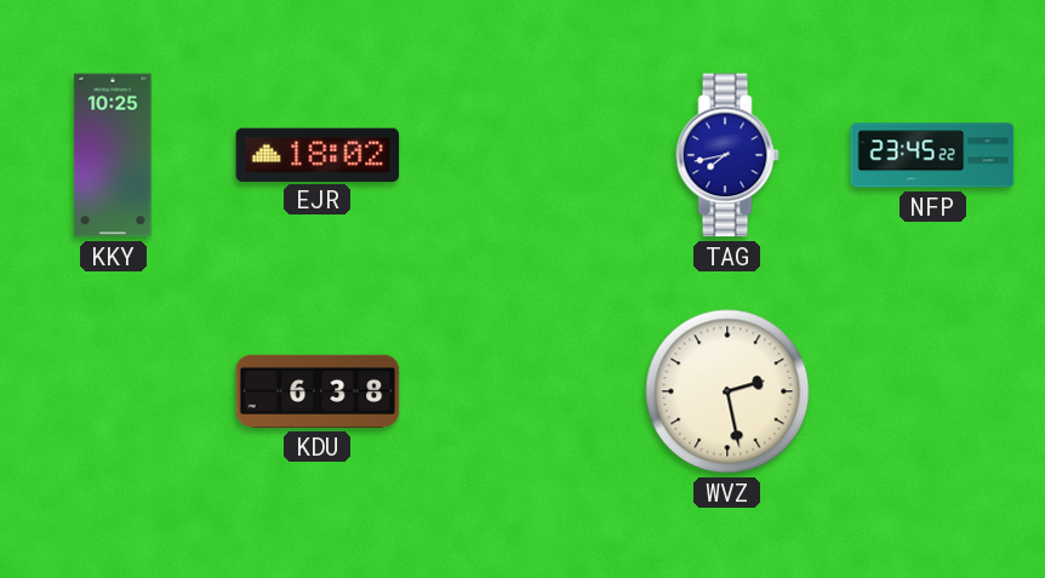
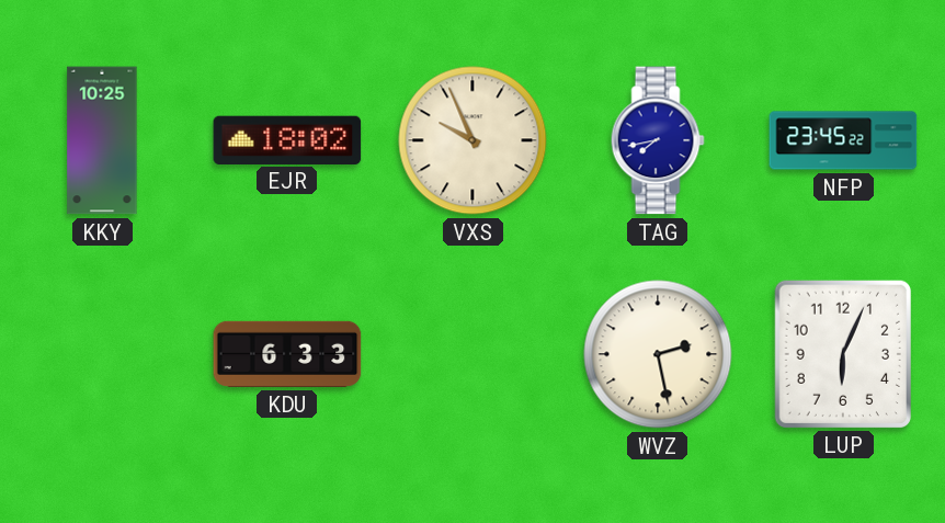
VXS: none -> 9:56
KDU: 6:38 -> 6:33
LUP: none -> 6:04
